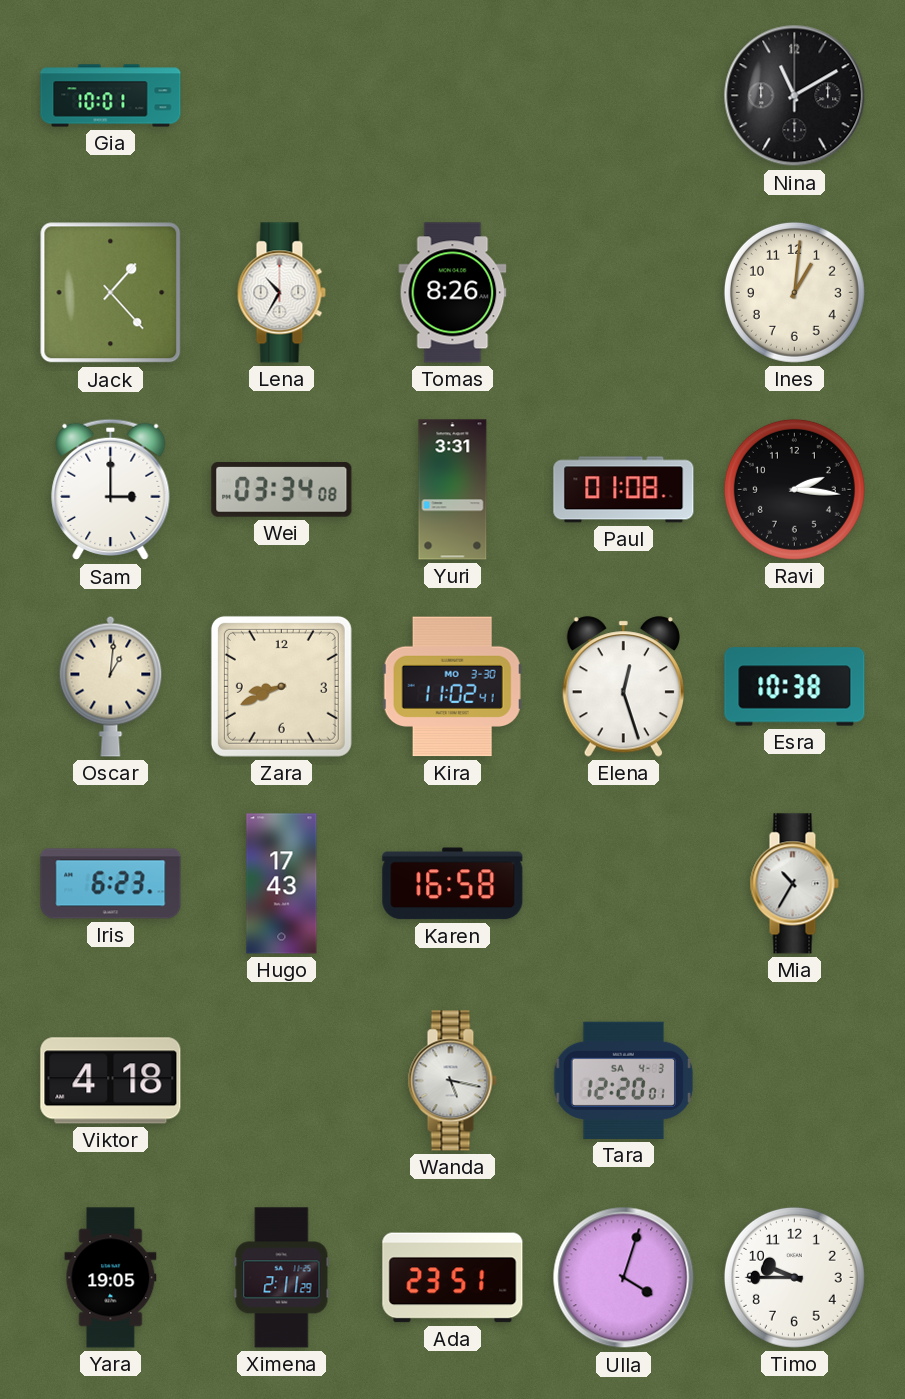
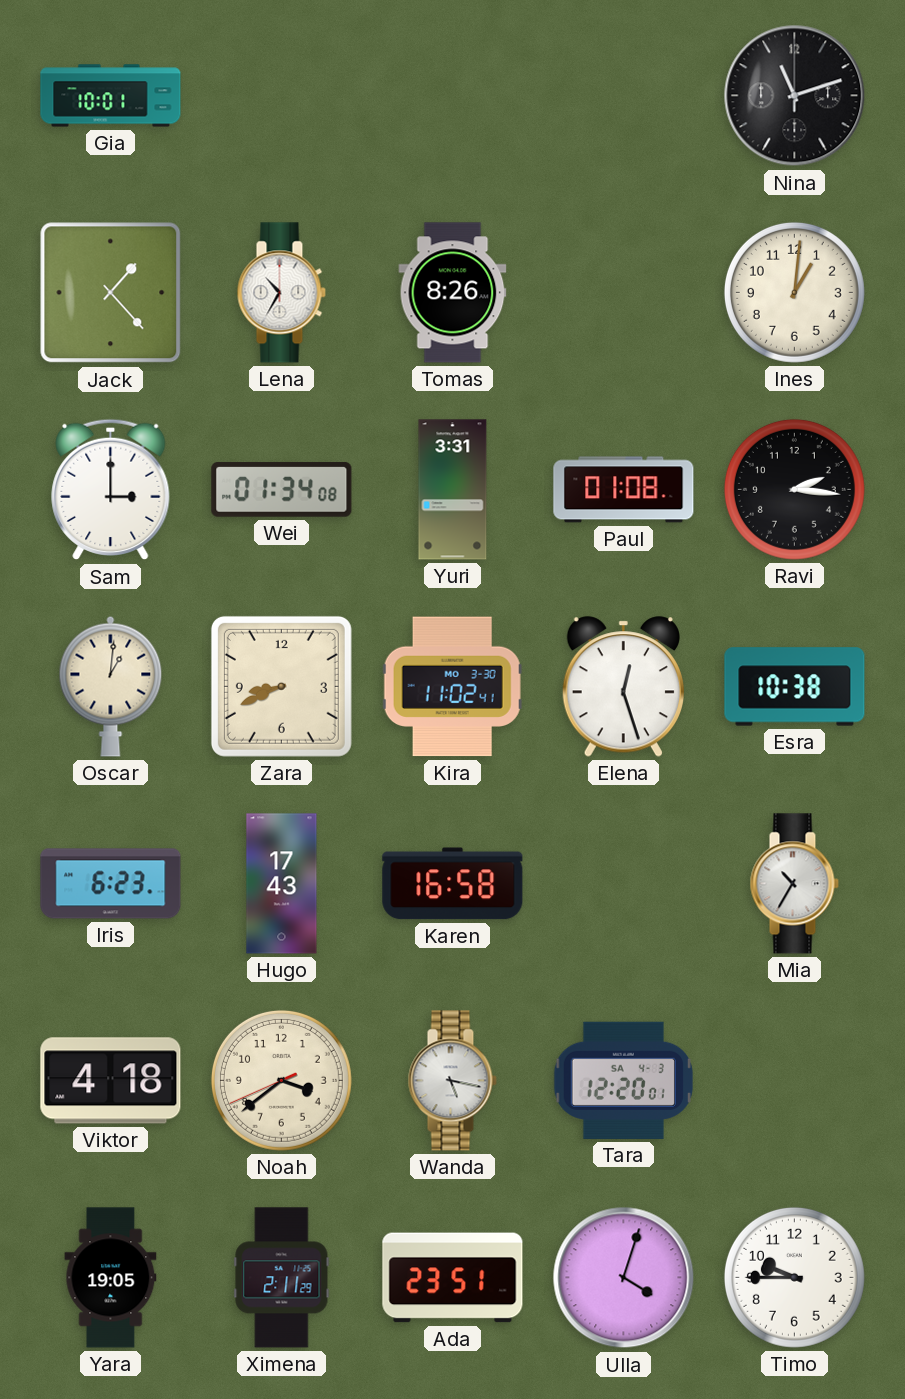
Nina: 11:10 -> 11:12
Wei: 03:34 -> 01:34
Noah: none -> 3:38
